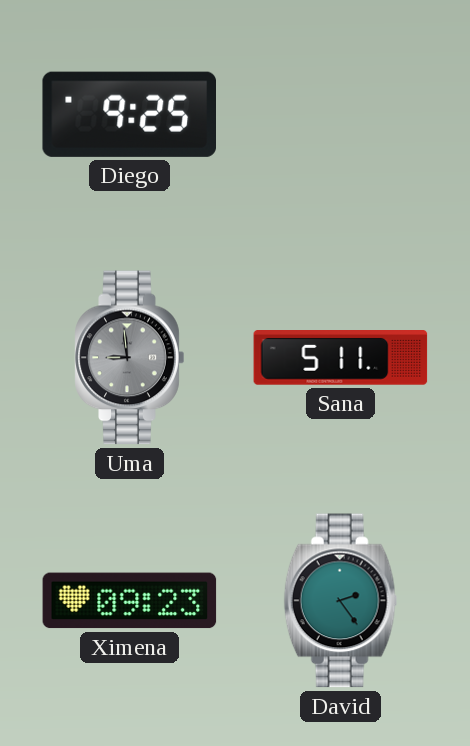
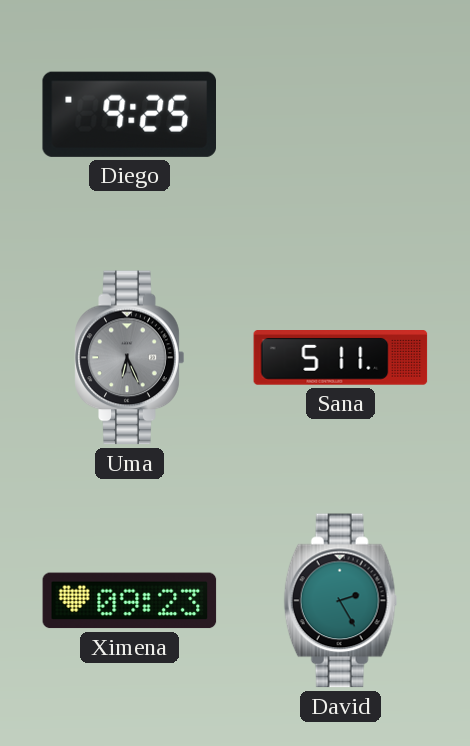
Uma: 8:59 -> 6:26
David: 2:24 -> 2:25
